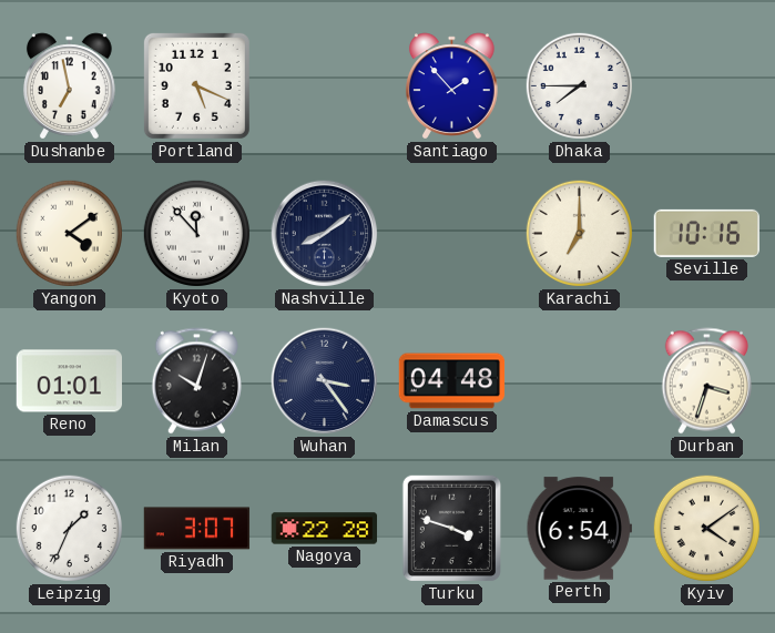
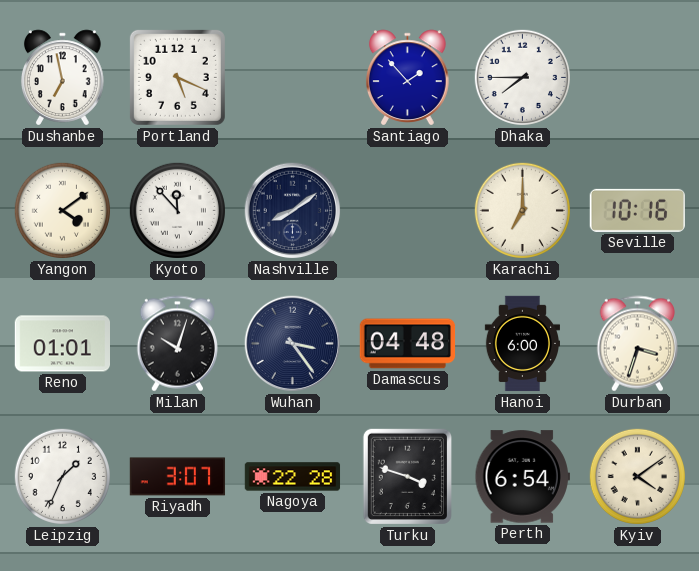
Hanoi: none -> 6:00
